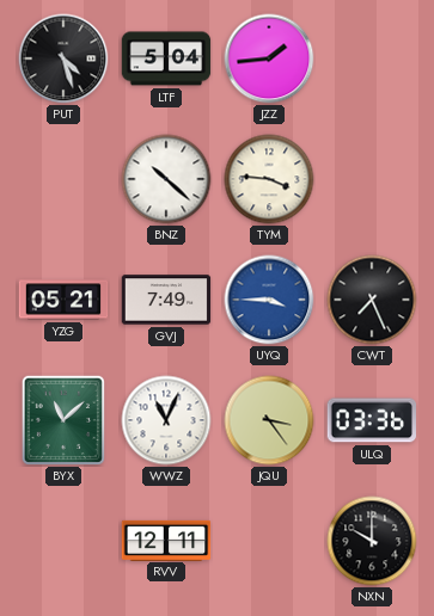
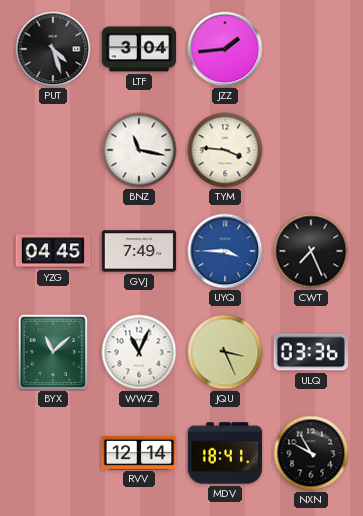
LTF: 5:04 -> 3:04
BNZ: 10:22 -> 11:17
YZG: 05:21 -> 04:45
JQU: 3:24 -> 3:26
RVV: 12:11 -> 12:14
MDV: none -> 18:41
NXN: 10:00 -> 9:55
